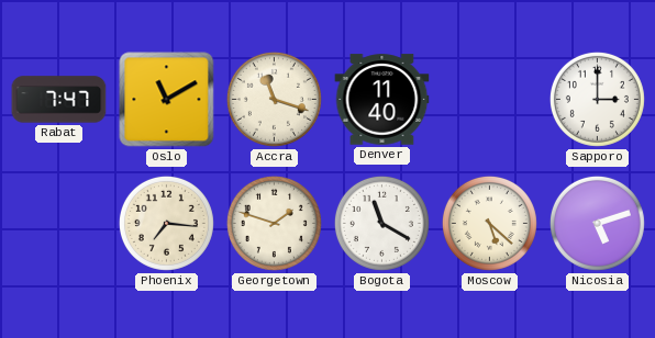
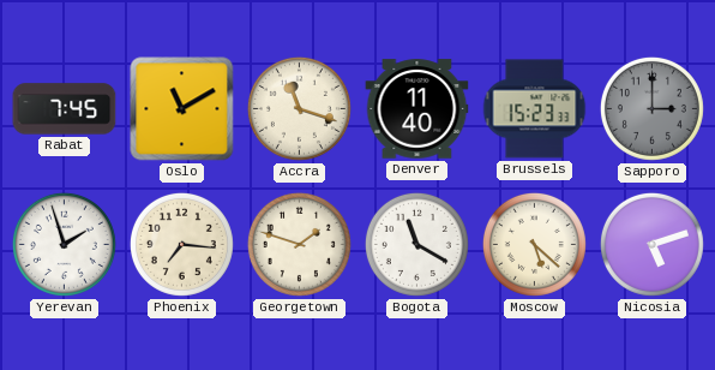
Rabat: 7:47 -> 7:45
Brussels: none -> 15:23
Sapporo dial: white -> grey
Yerevan: none -> 1:57
